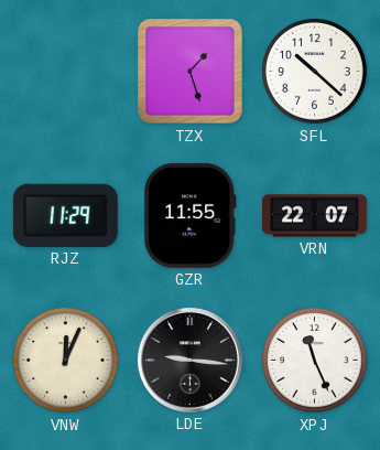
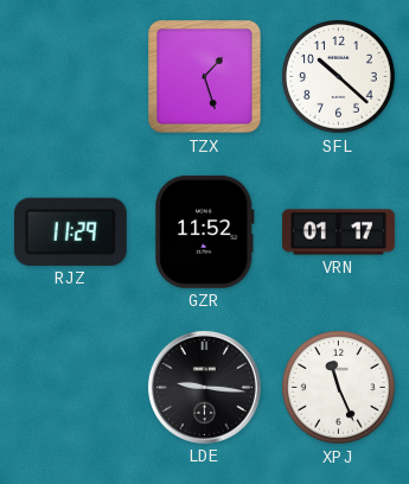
GZR: 11:55 -> 11:52
VRN: 22:07 -> 01:17
VNW: 12:04 -> none
